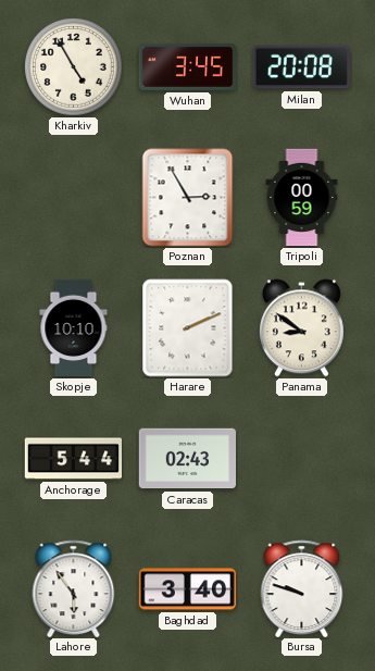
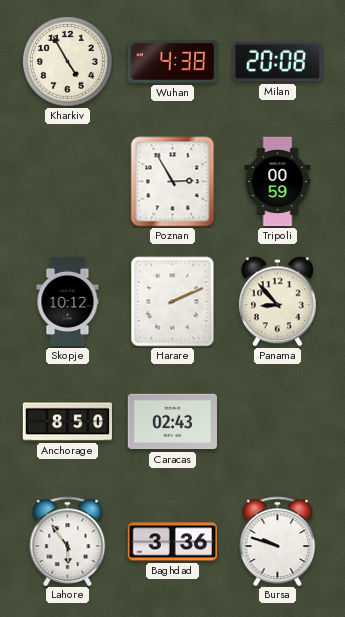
Wuhan: 3:45 -> 4:38
Skopje: 10:10 -> 10:12
Panama: 8:51 -> 8:53
Anchorage: 5:44 -> 8:50
Baghdad: 3:40 -> 3:36
